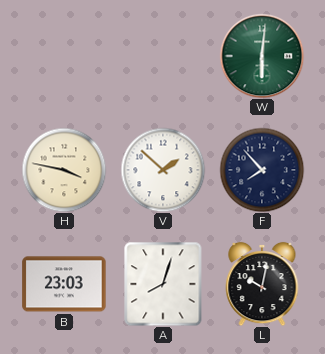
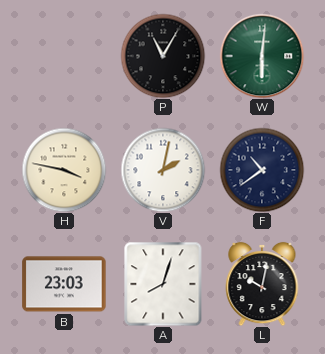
P: none -> 11:05
V: 1:52 -> 2:02
F: 7:53 -> 10:39
